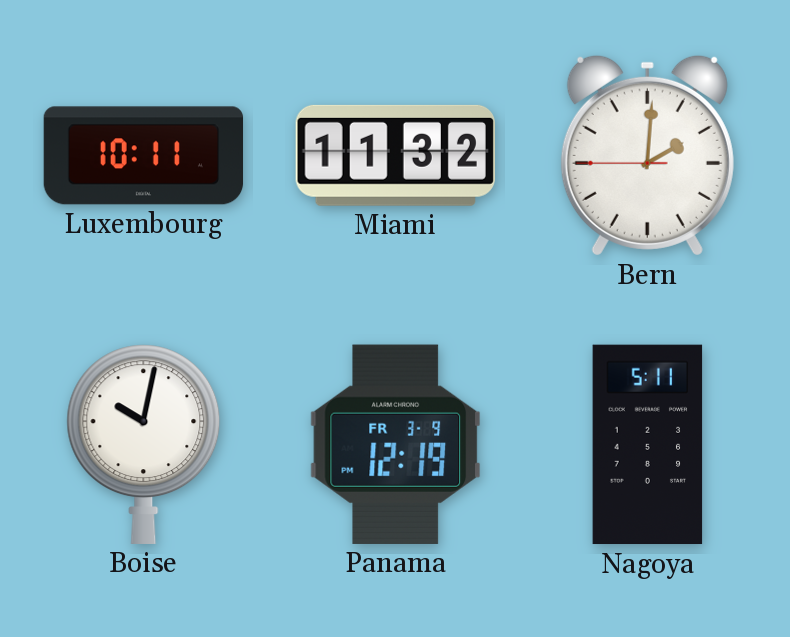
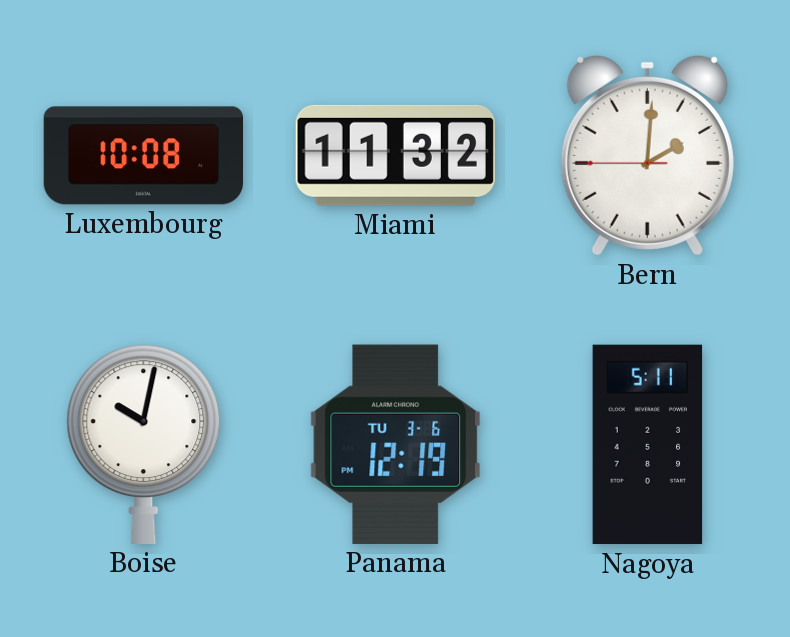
Luxembourg: 10:11 -> 10:08
Panama date: FR 3-9 -> TU 3-6
